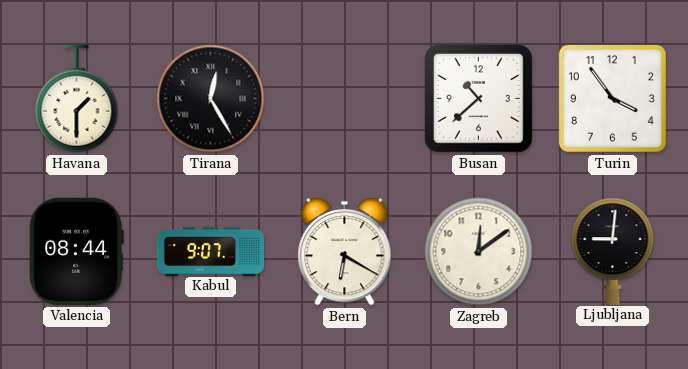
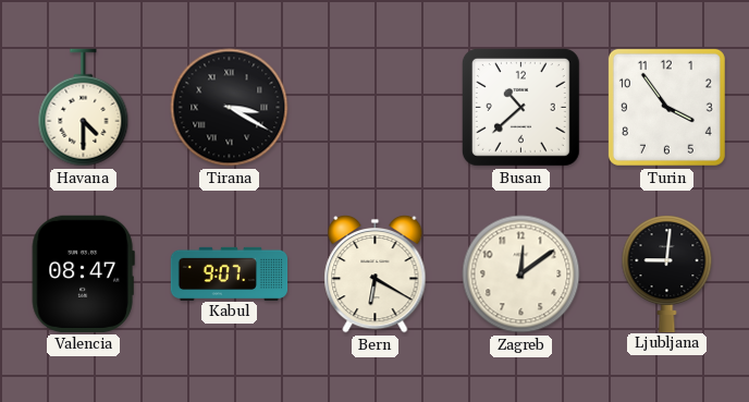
Havana: 1:30 -> 4:30
Tirana: 12:25 -> 3:20
Valencia: 08:44 -> 08:47
